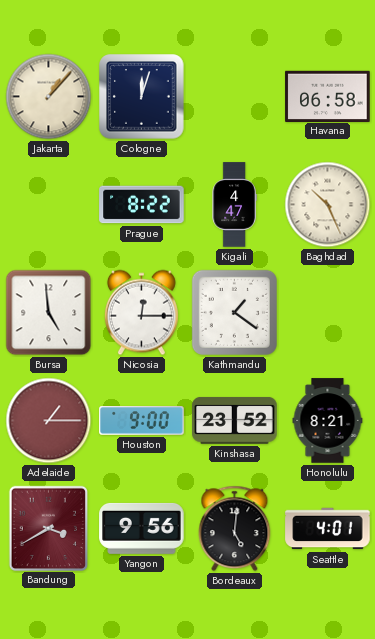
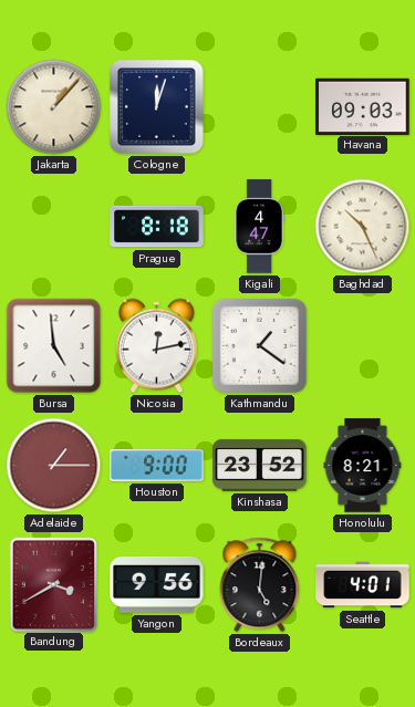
Havana: 06:58 -> 09:03
Prague: 8:22 -> 8:18
Nicosia: 12:15 -> 12:13
